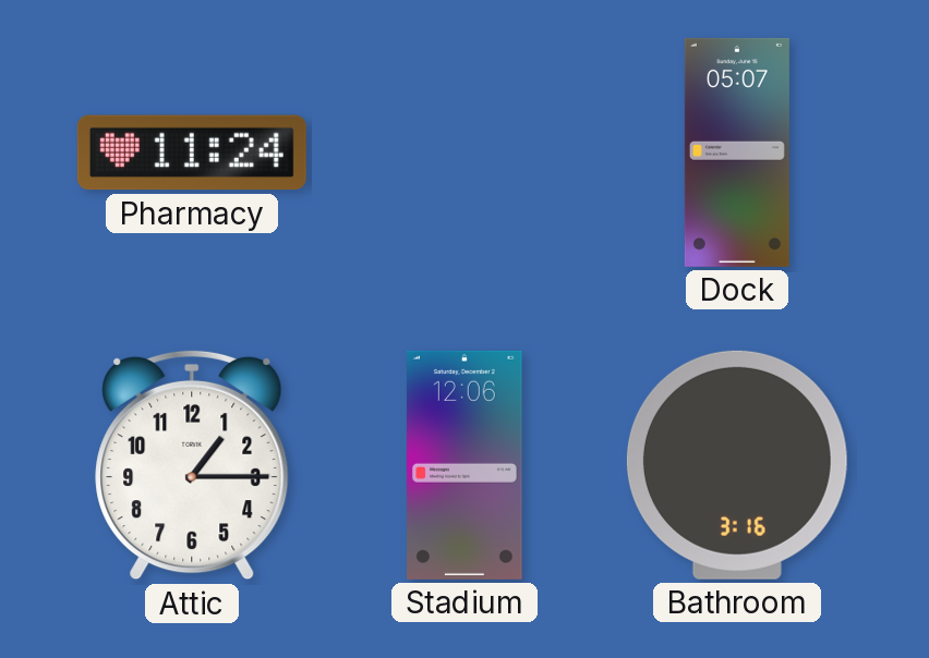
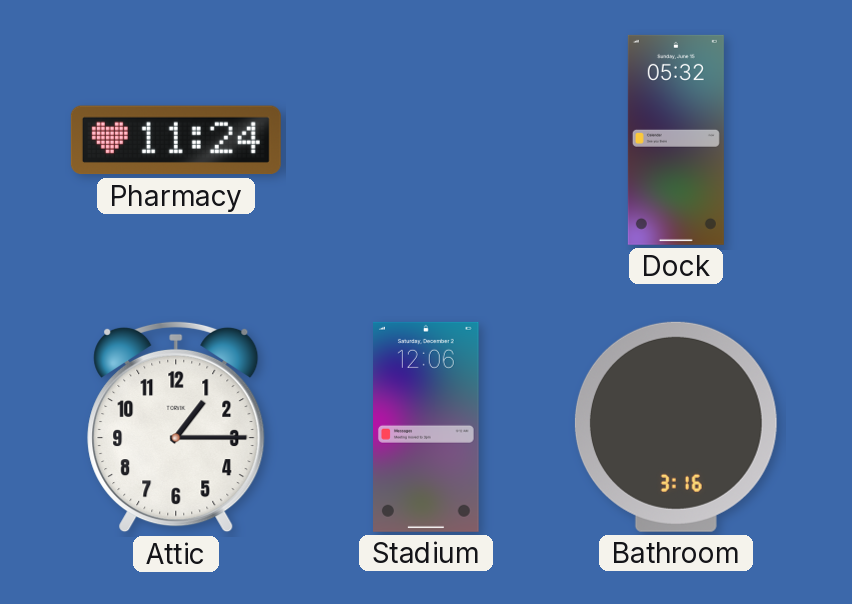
Dock: 05:07 -> 05:32
